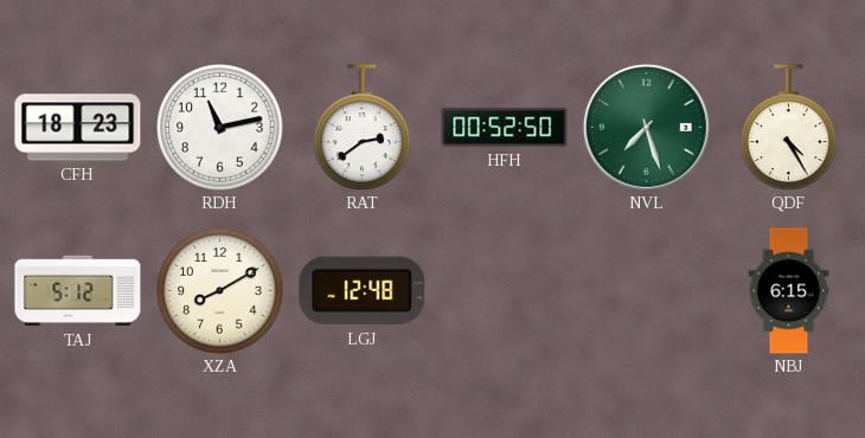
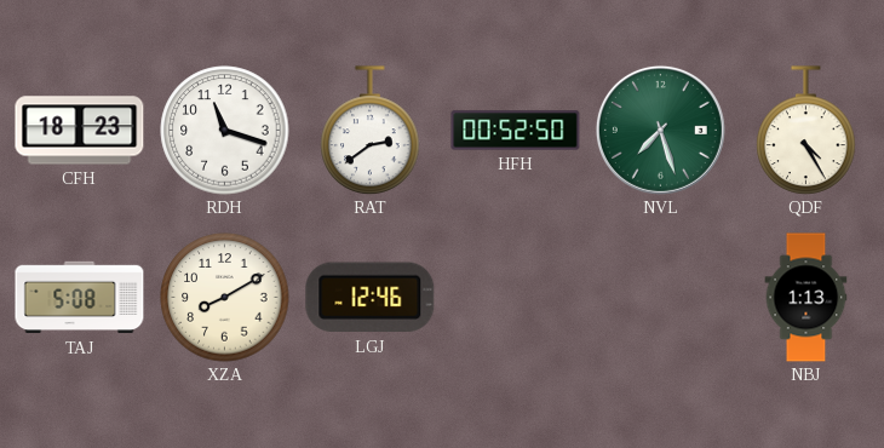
RDH: 11:13 -> 11:18
TAJ: 5:12 -> 5:08
LGJ: 12:48 -> 12:46
NBJ: 6:15 -> 1:13
